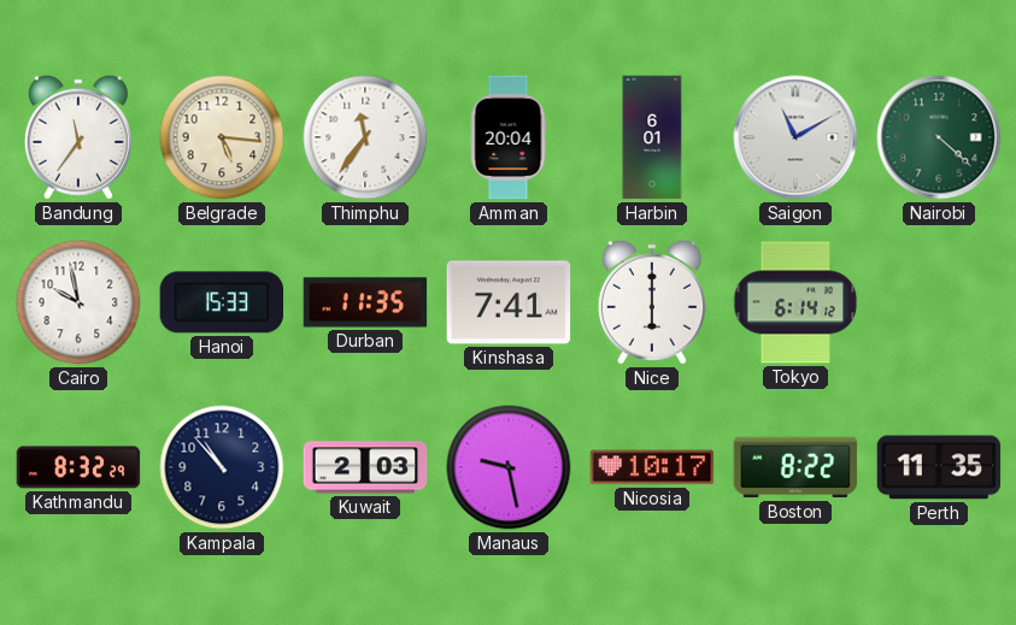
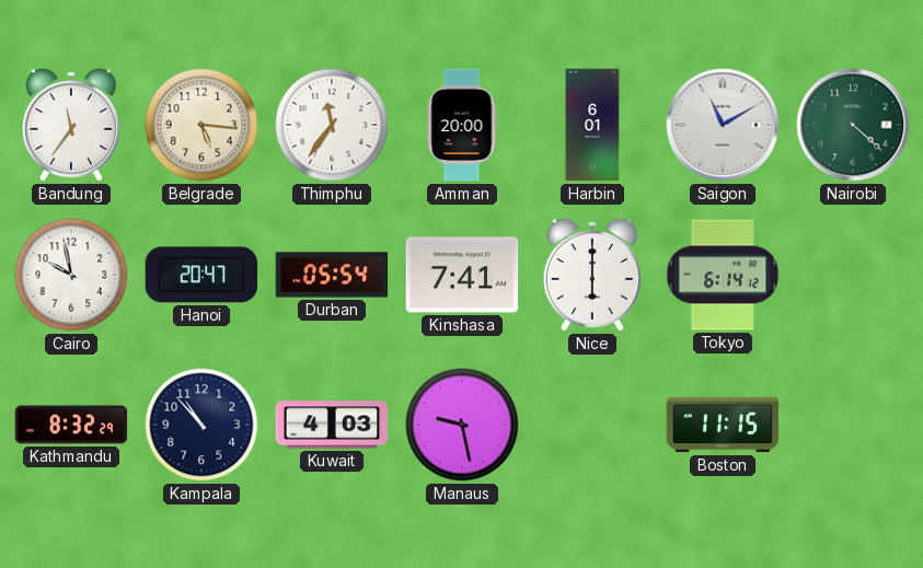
Amman: 20:04 -> 20:00
Hanoi: 15:33 -> 20:47
Durban: 11:35 -> 05:54
Kuwait: 2:03 -> 4:03
Nicosia: 10:17 -> none
Boston: 8:22 -> 11:15
Perth: 11:35 -> none
